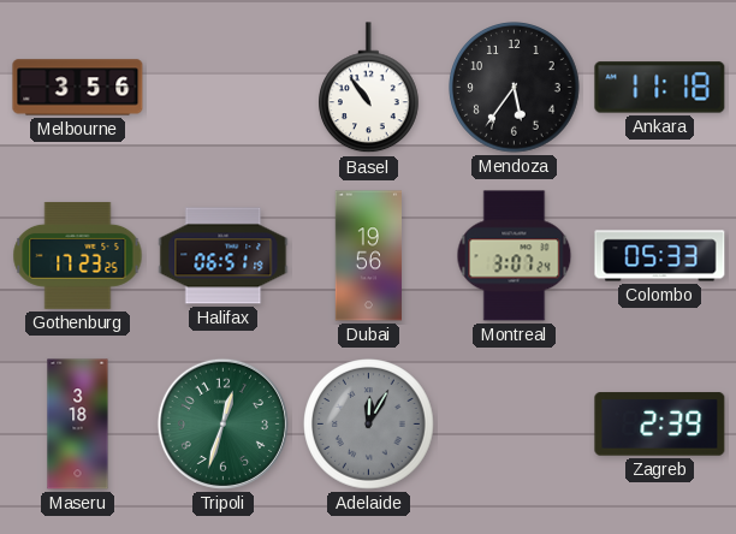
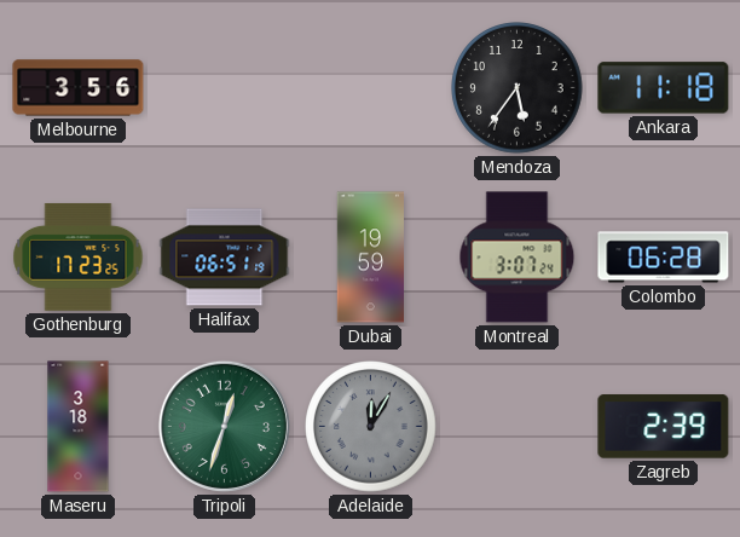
Basel: 10:54 -> none
Dubai: 19:56 -> 19:59
Colombo: 05:33 -> 06:28
